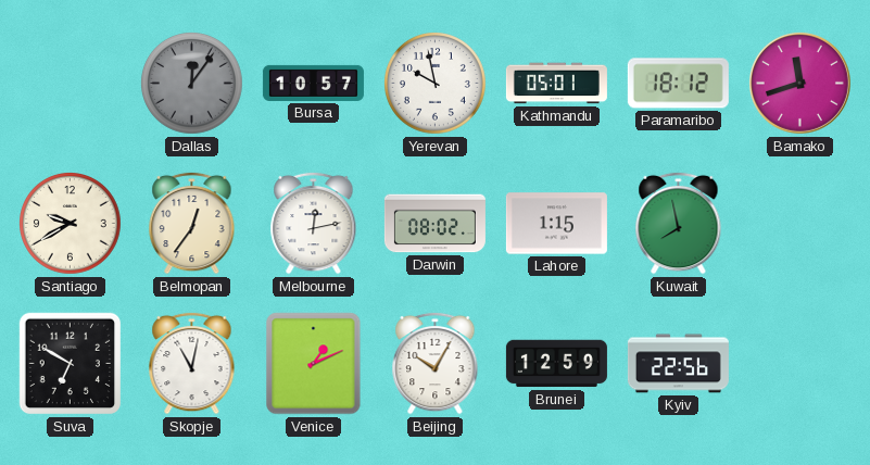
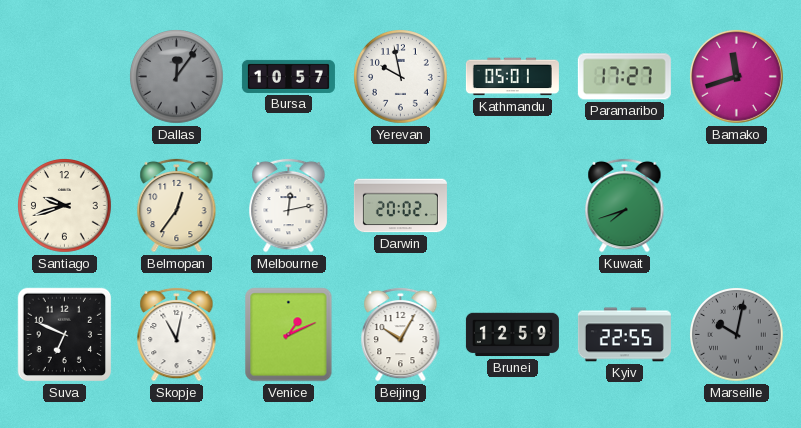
Paramaribo: 18:12 -> 17:27
Santiago: 9:40 -> 9:42
Darwin: 08:02 -> 20:02
Lahore: 1:15 -> none
Kuwait: 7:58 -> 7:42
Suva: 6:50 -> 6:49
Kyiv: 22:56 -> 22:55
Marseille: none -> 10:02
